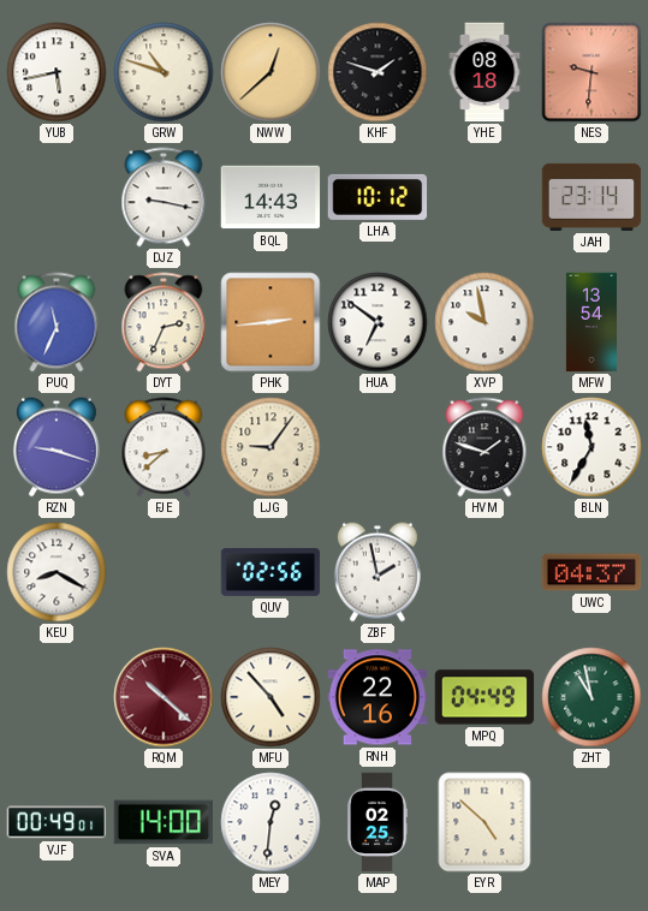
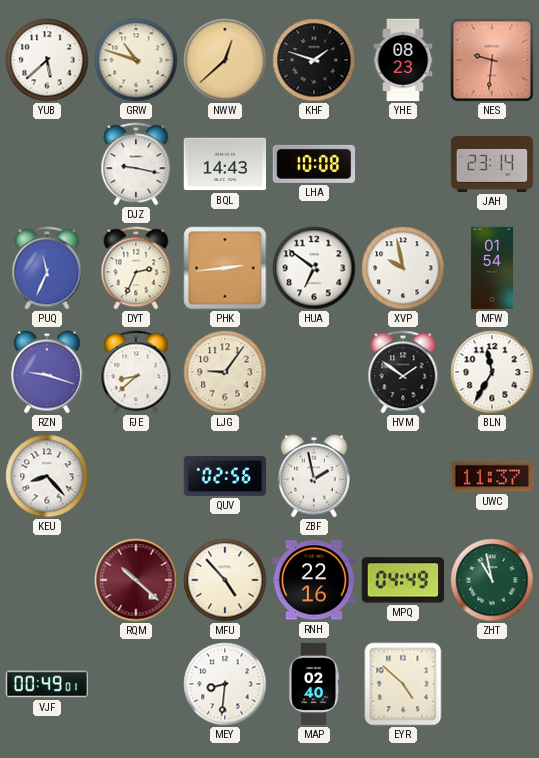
YUB: 5:43 -> 5:38
YHE: 08:18 -> 08:23
LHA: 10:12 -> 10:08
MFW: 13:54 -> 01:54
HVM: 1:48 -> 1:51
KEU: 8:20 -> 8:23
UWC: 04:37 -> 11:37
SVA: 14:00 -> none
MEY: 12:31 -> 8:31
MAP: 02:25 -> 02:40
